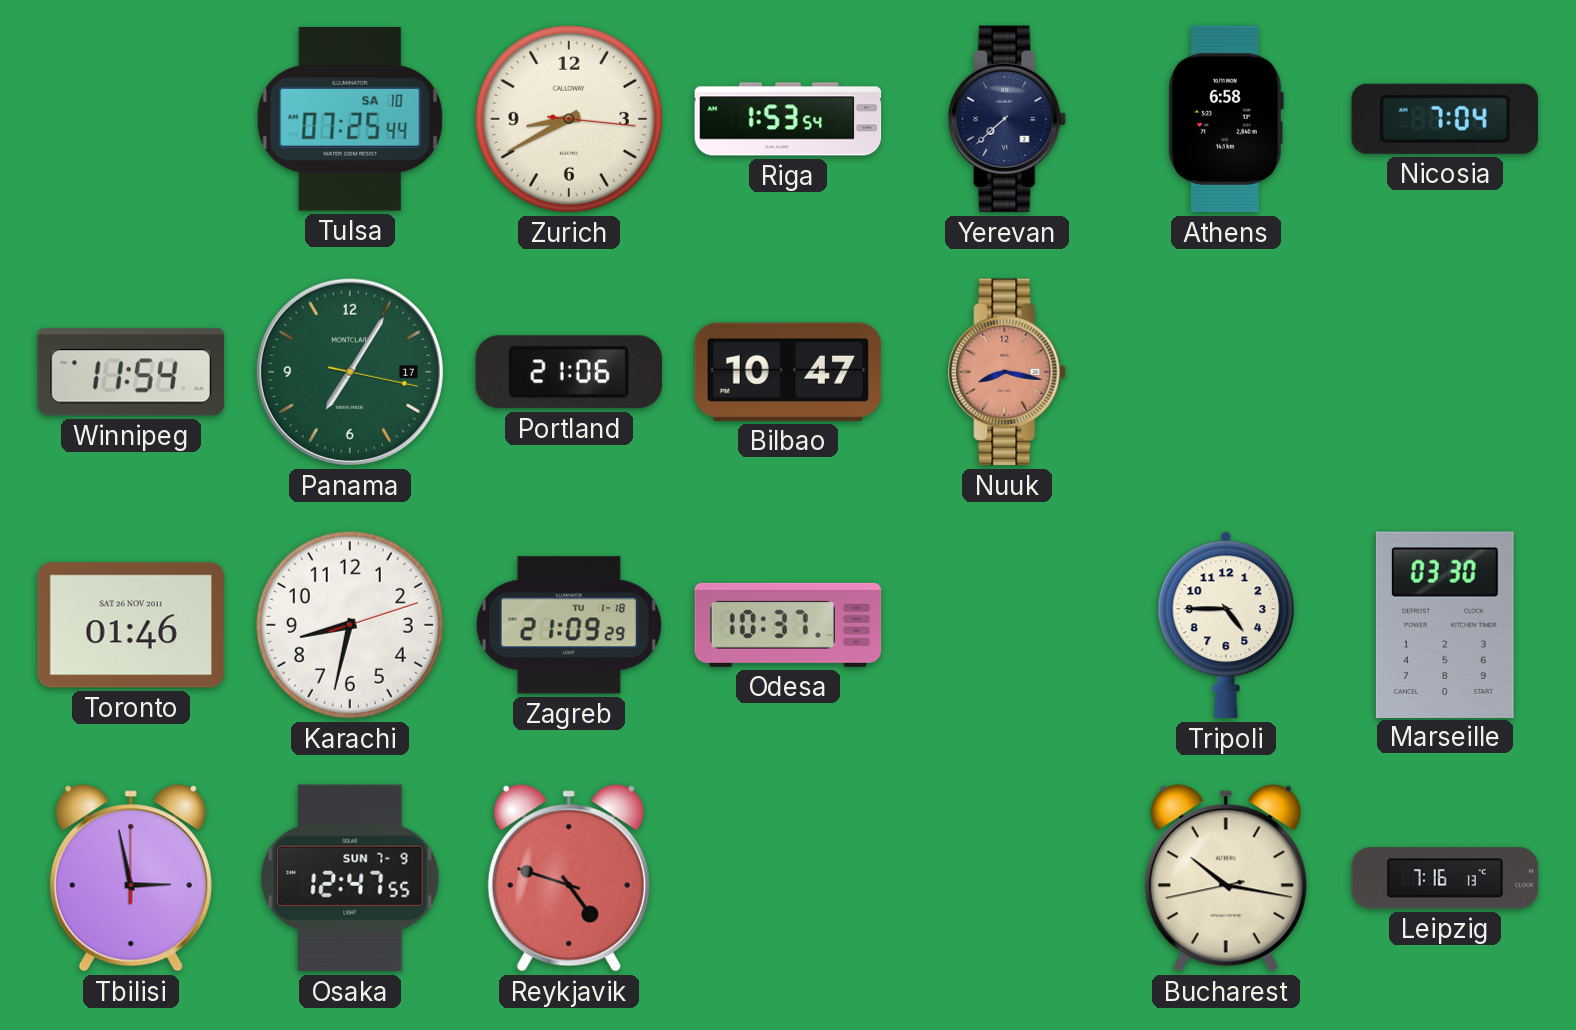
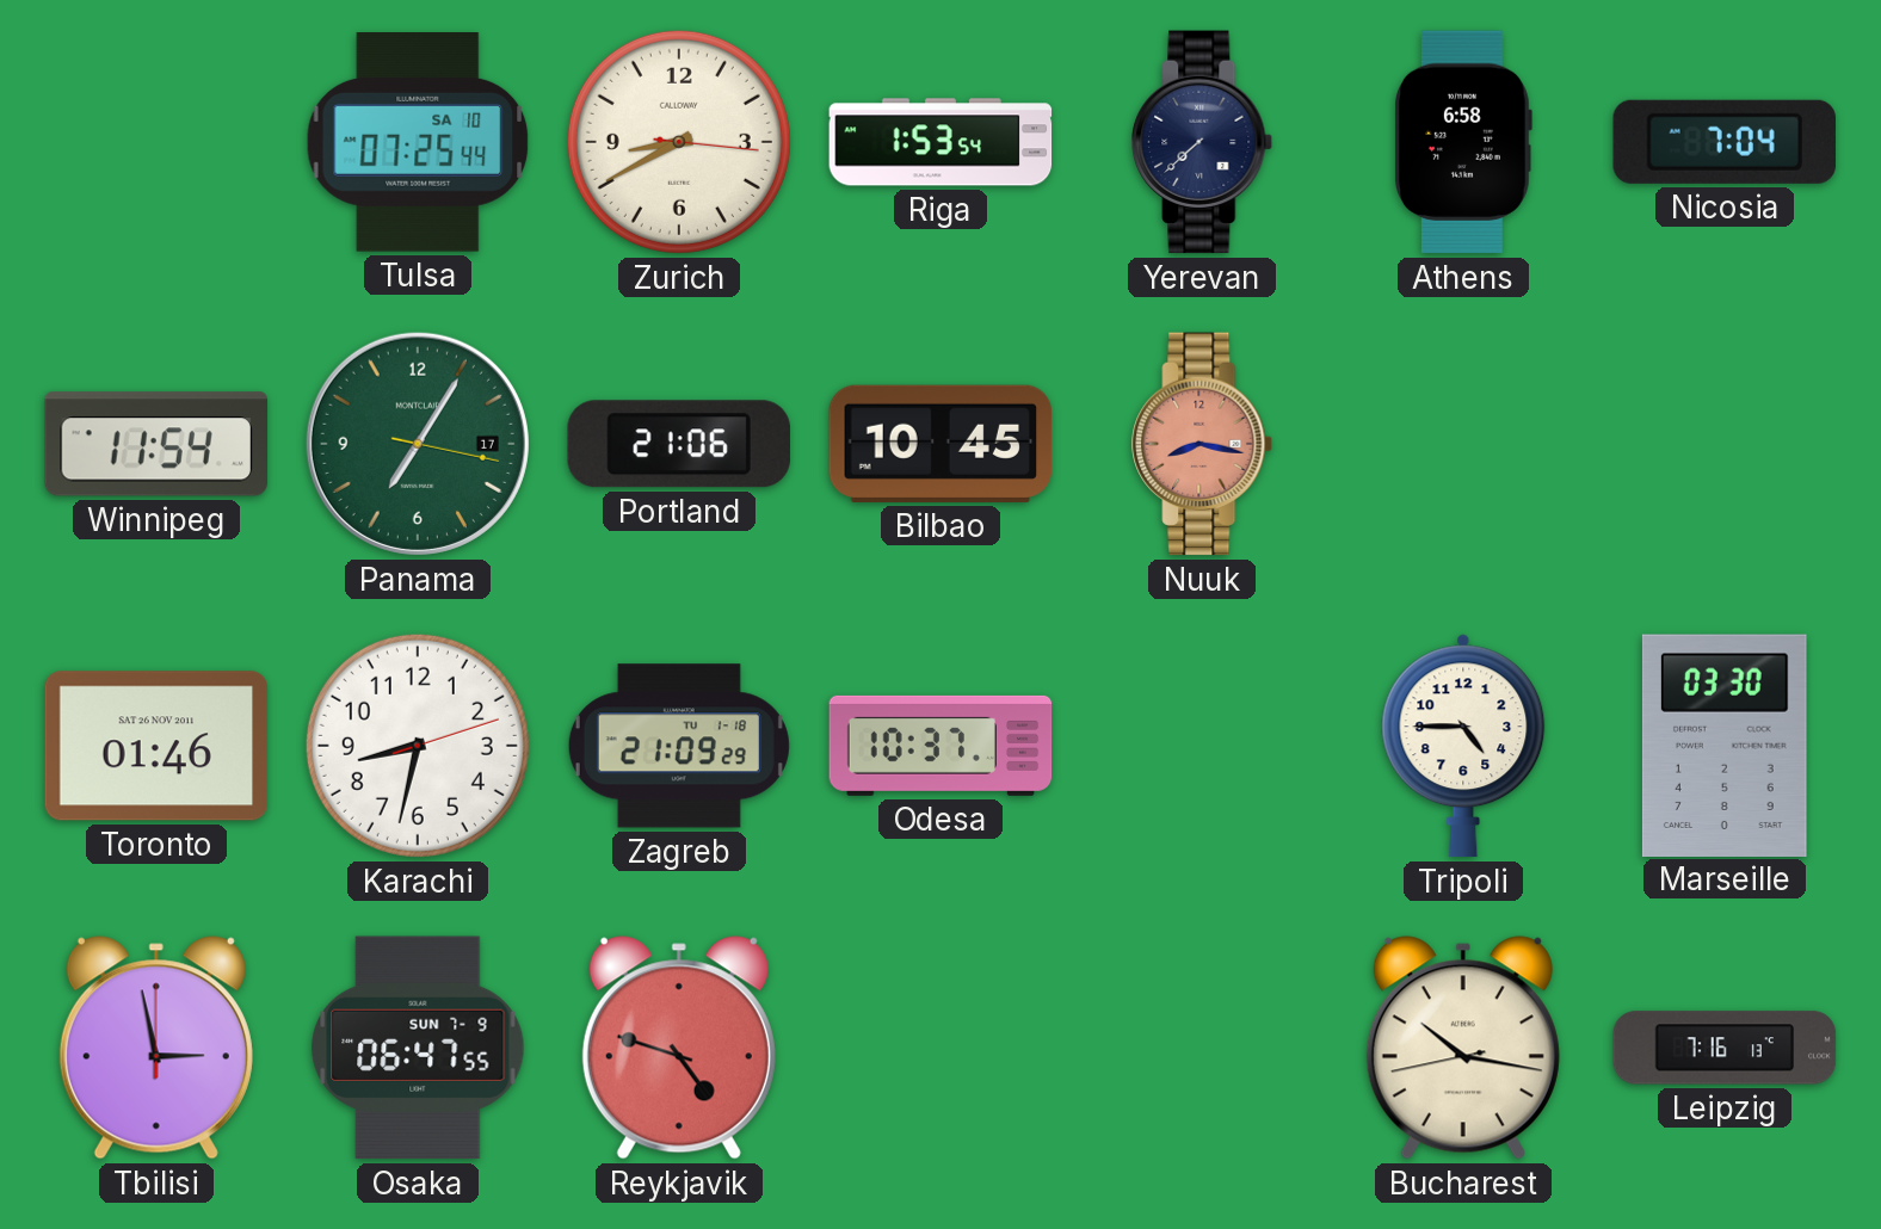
Bilbao: 10:47 -> 10:45
Osaka: 12:47 -> 06:47
